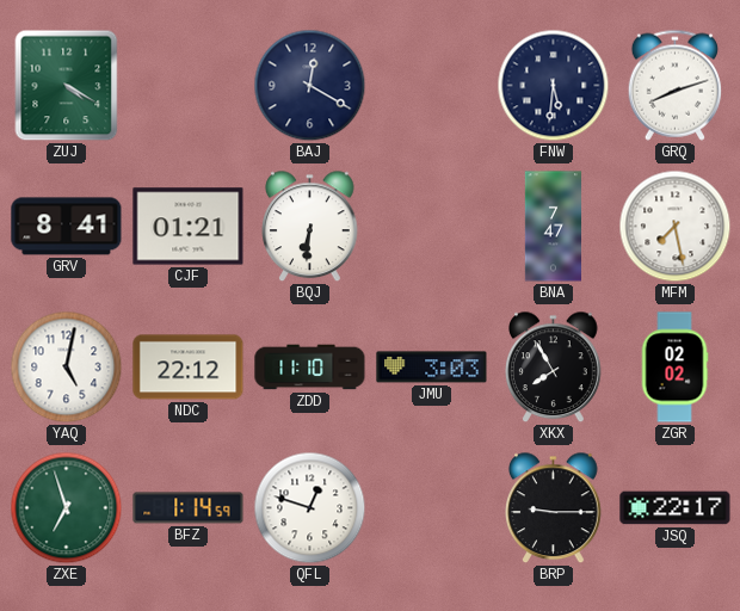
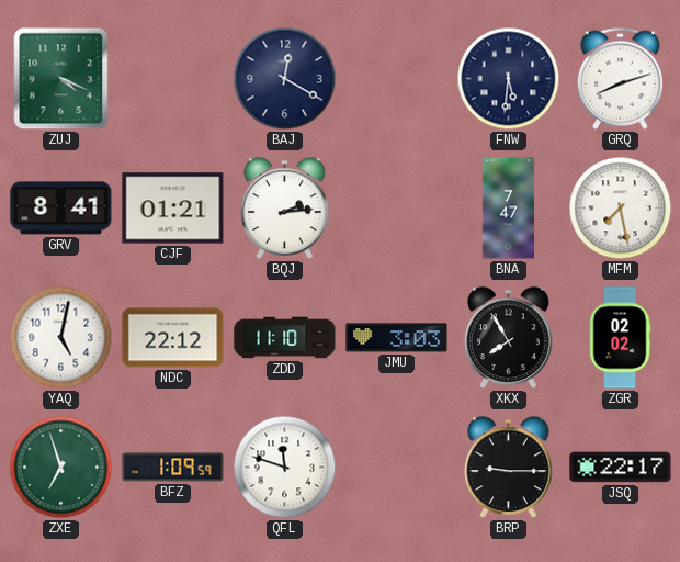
ZUJ: 4:20 -> 4:19
BQJ: 6:31 -> 2:14
BFZ: 1:14 -> 1:09
QFL: 12:48 -> 11:48
